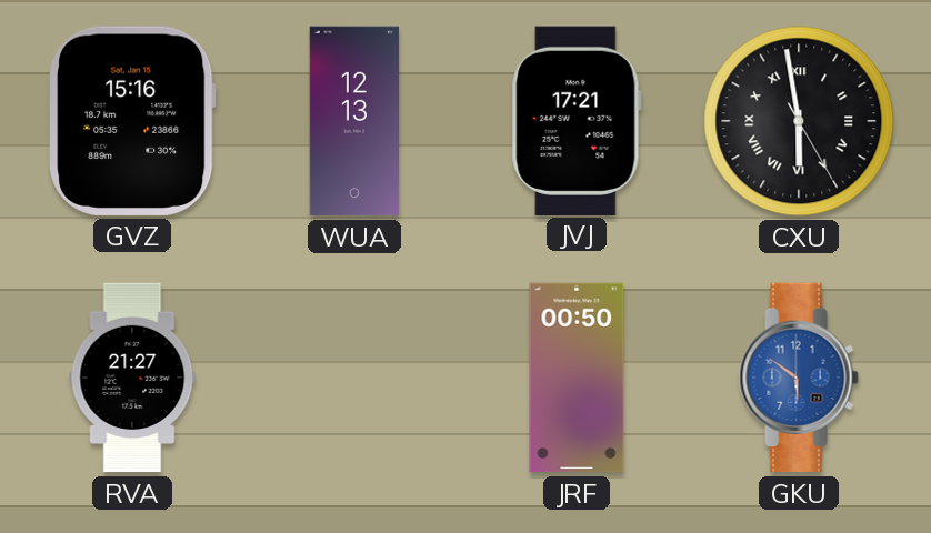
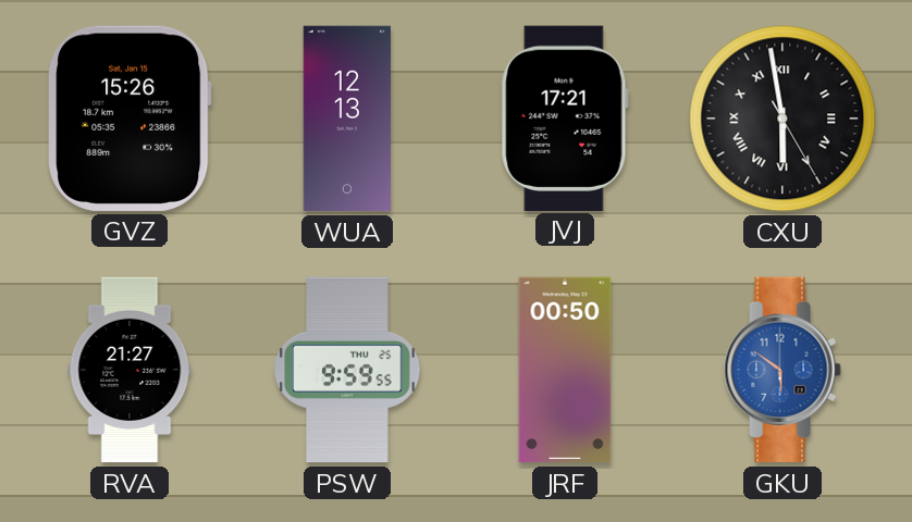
GVZ: 15:16 -> 15:26
PSW: none -> 9:59
